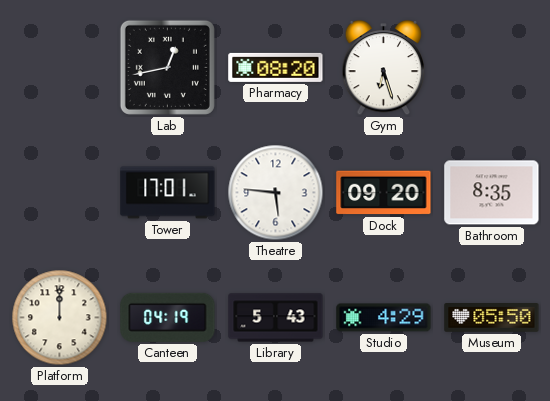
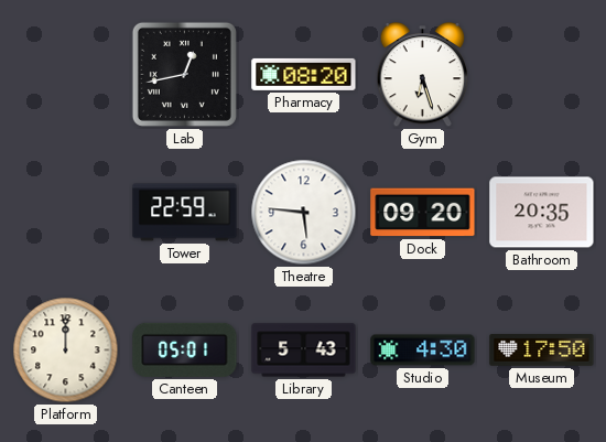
Tower: 17:01 -> 22:59
Bathroom: 8:35 -> 20:35
Canteen: 04:19 -> 05:01
Studio: 4:29 -> 4:30
Museum: 05:50 -> 17:50
